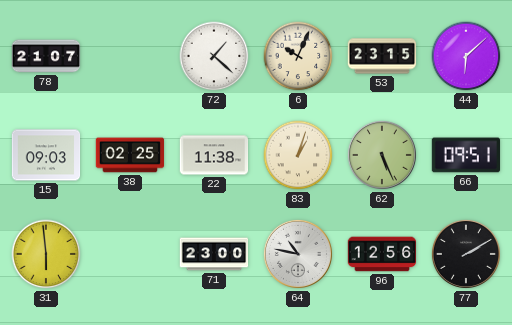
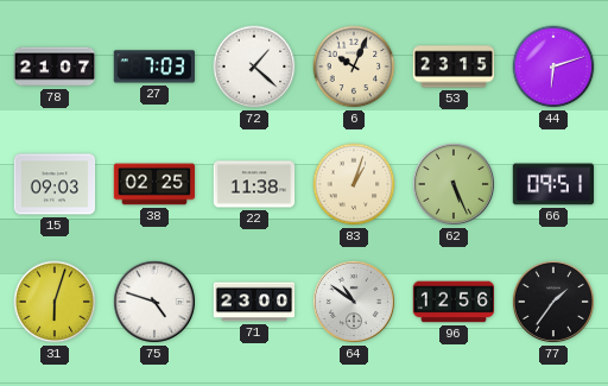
27: none -> 7:03
44: 6:08 -> 6:12
31: 5:59 -> 6:03
75: none -> 4:48
64: 10:47 -> 10:51
77: 2:10 -> 1:36
